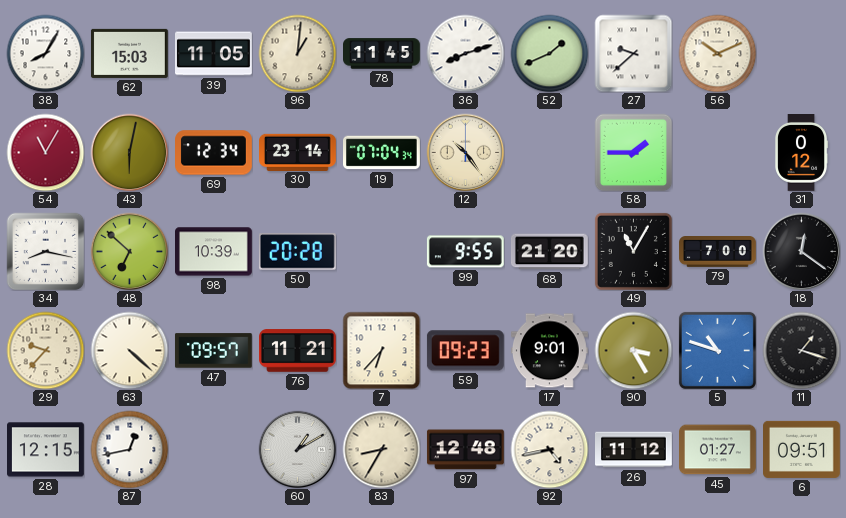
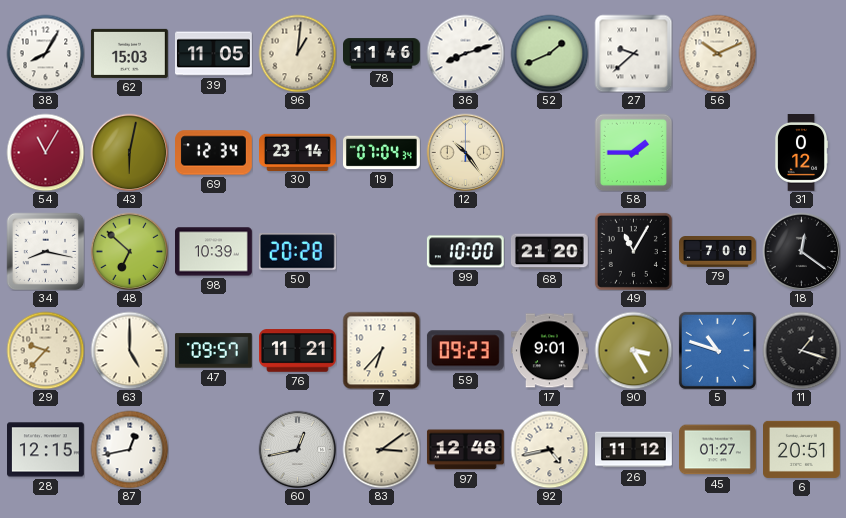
78: 11:45 -> 11:46
99: 9:55 -> 10:00
63: 4:22 -> 5:00
60: 1:10 -> 12:43
83: 8:35 -> 3:09
6: 09:51 -> 20:51
